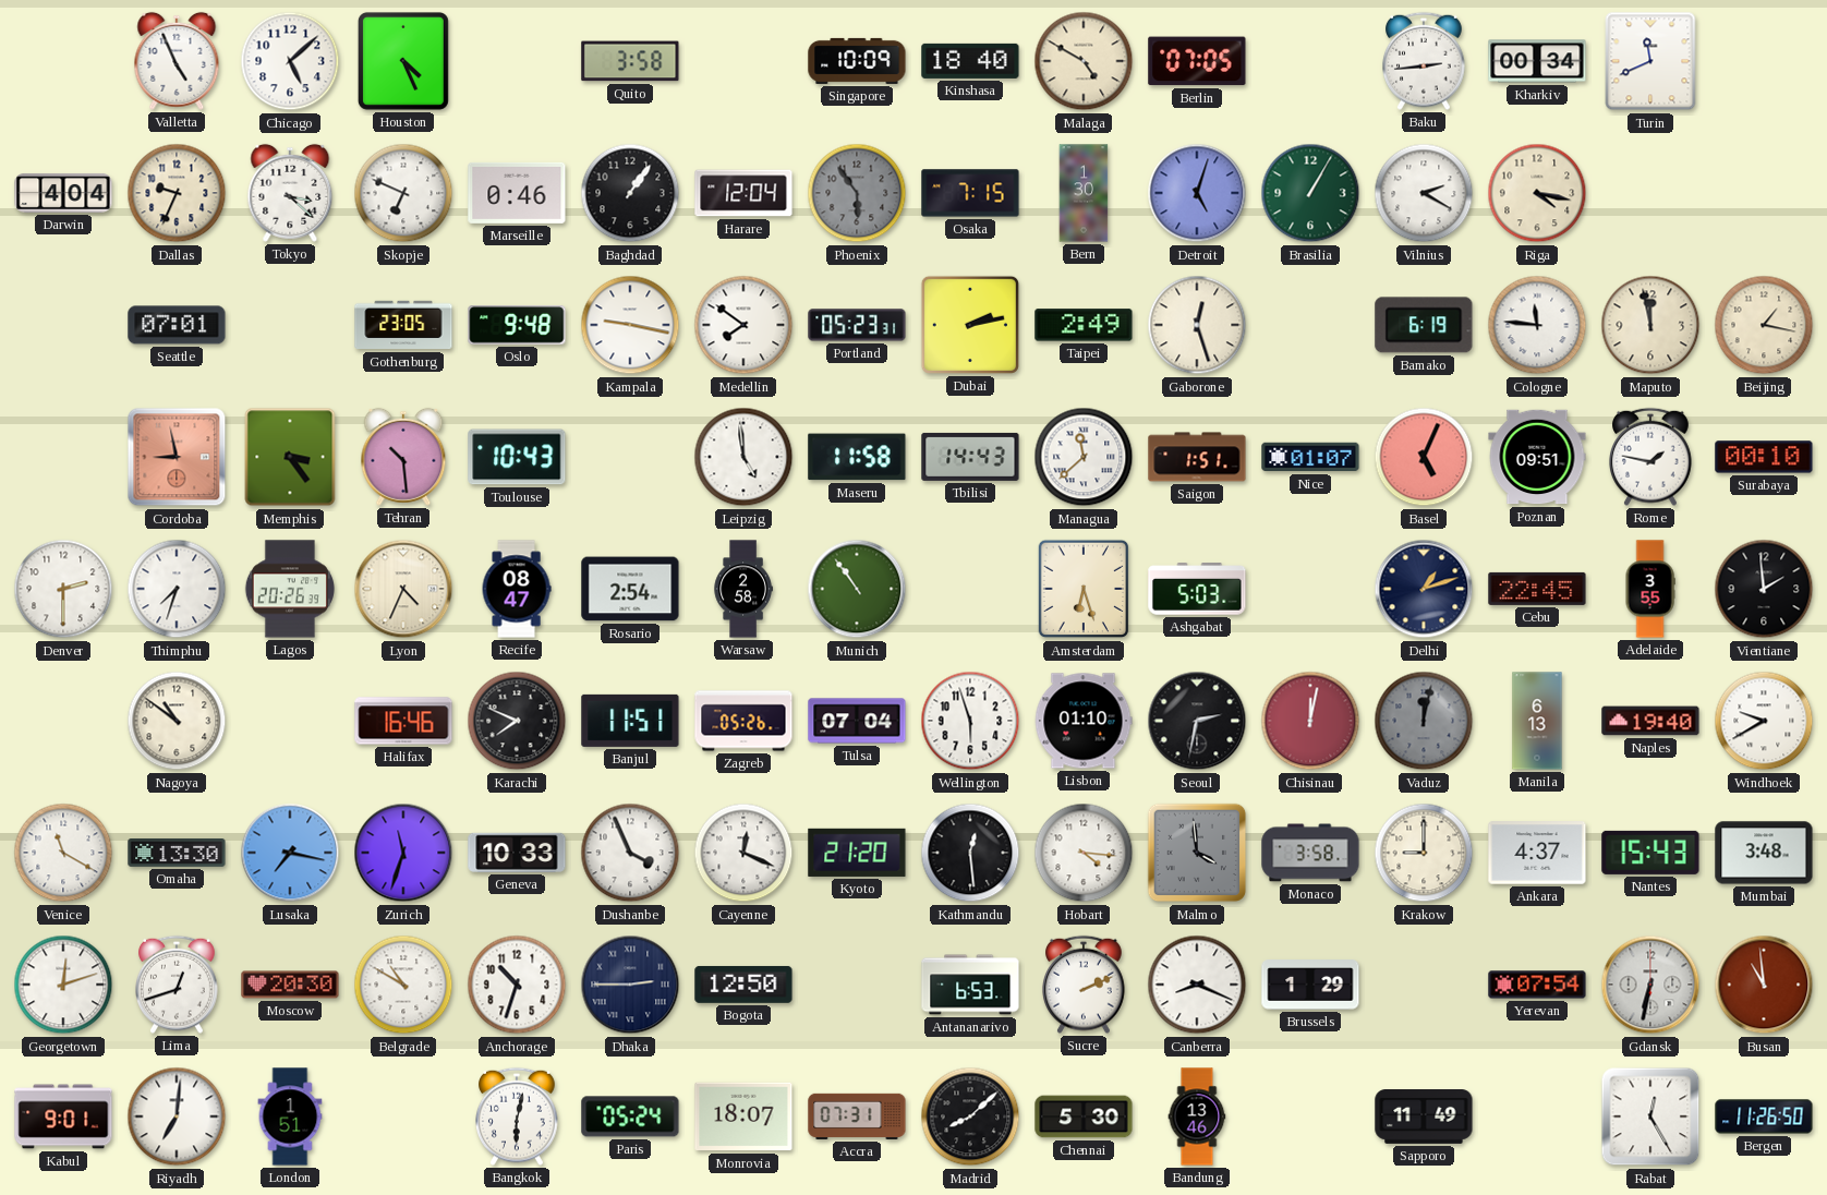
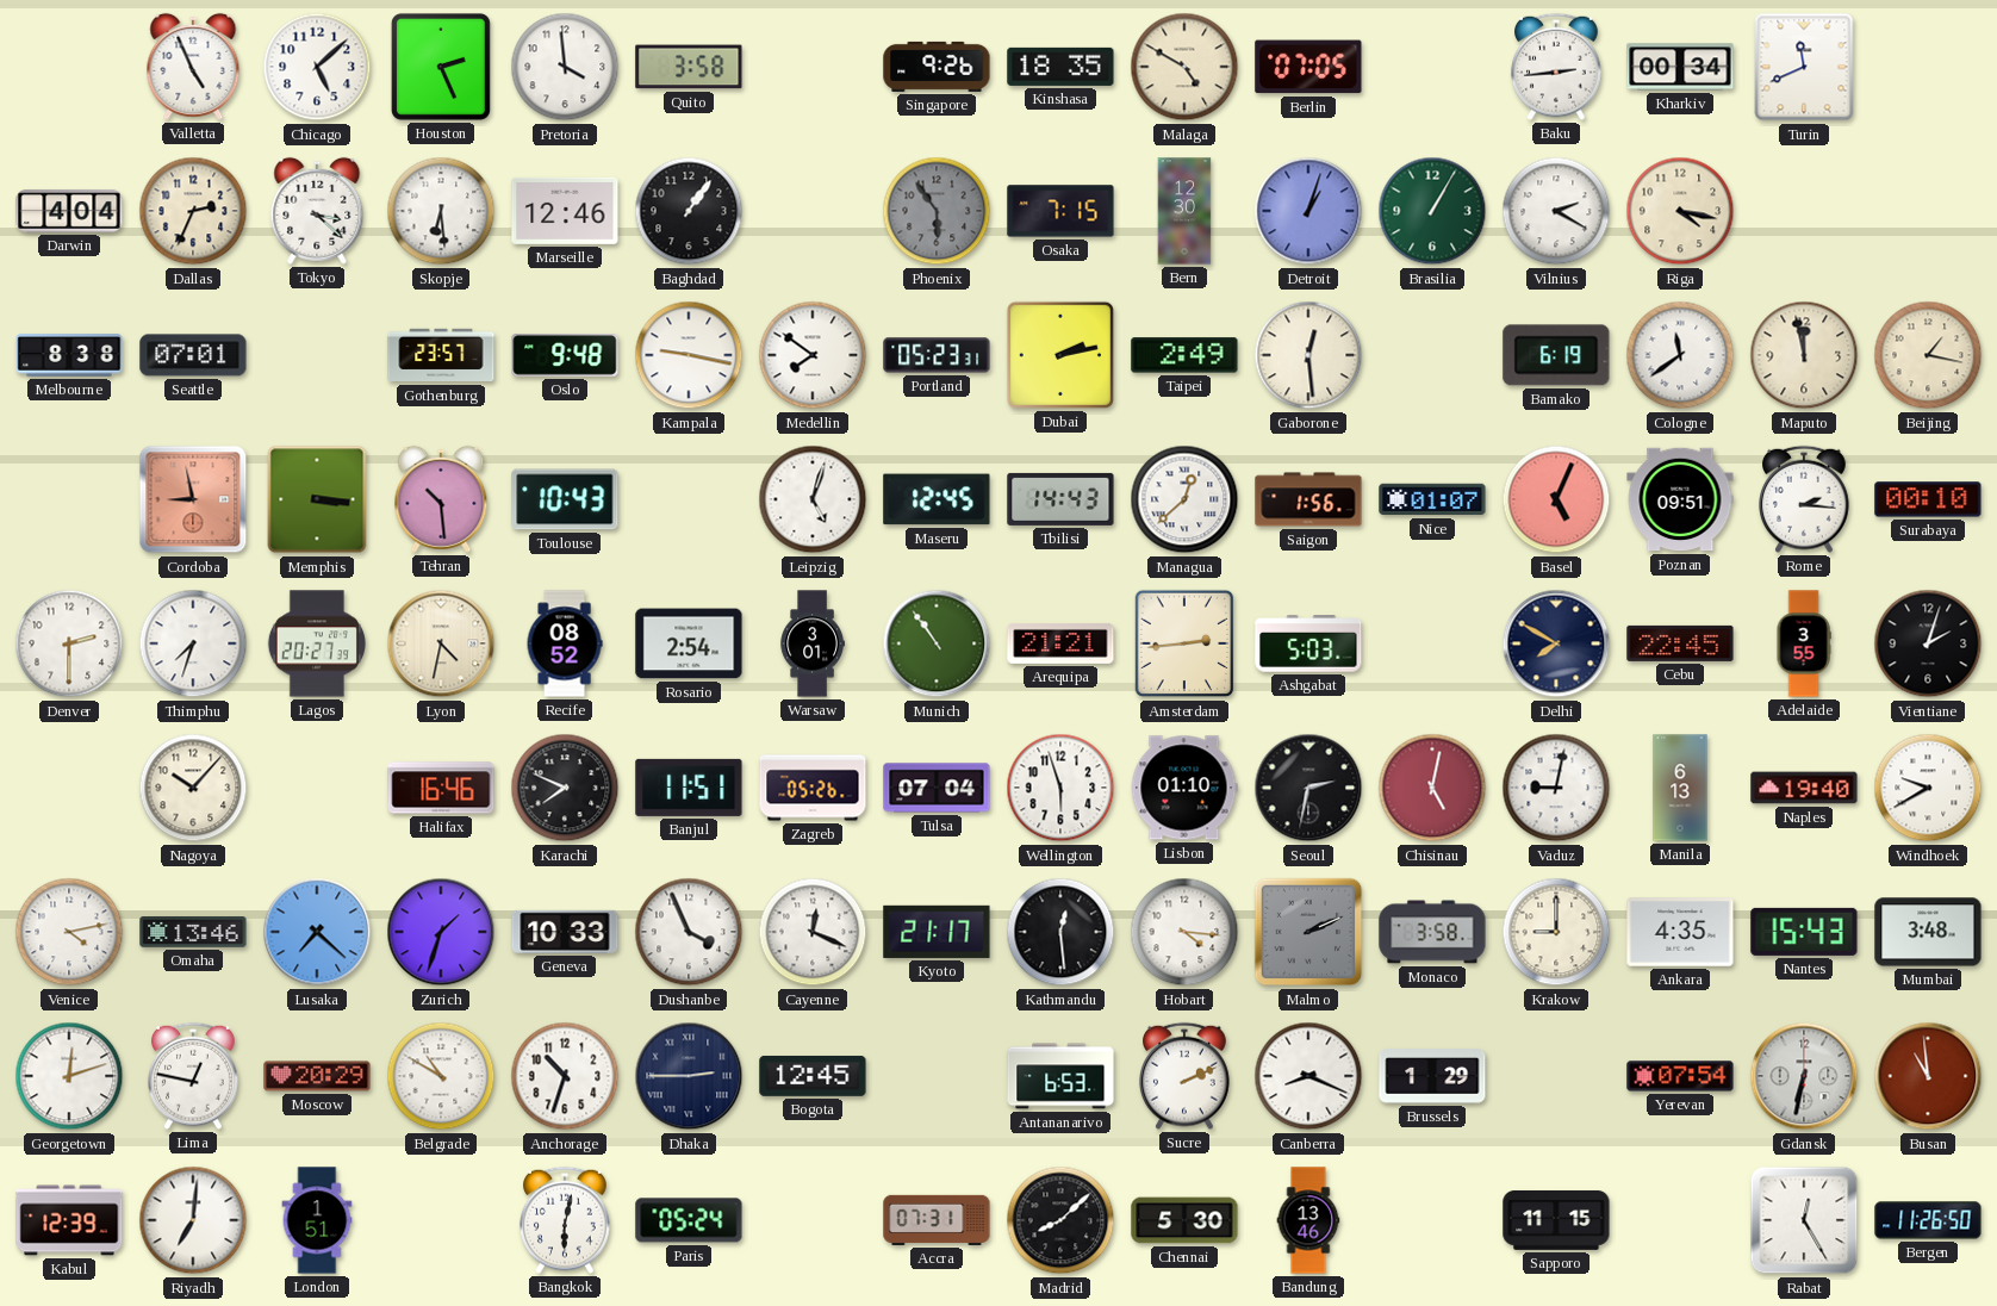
Houston: 4:26 -> 2:26
Pretoria: none -> 3:59
Singapore: 10:09 -> 9:26
Kinshasa: 18:40 -> 18:35
Dallas: 9:34 -> 2:34
Skopje: 6:49 -> 6:29
Marseille: 0:46 -> 12:46
Harare: 12:04 -> none
Bern: 1:30 -> 12:30
Detroit: 5:03 -> 1:03
Melbourne: none -> 8:38
Gothenburg: 23:05 -> 23:57
Gaborone: 12:27 -> 12:29
Cologne: 11:46 -> 11:39
Memphis: 3:24 -> 3:16
Leipzig: 4:59 -> 5:03
Maseru: 11:58 -> 12:45
Managua: 11:38 -> 12:38
Saigon: 1:51 -> 1:56
Rome: 1:47 -> 2:16
Lagos: 20:26 -> 20:27
Lyon: 4:34 -> 4:32
Recife: 08:47 -> 08:52
Warsaw: 2:58 -> 3:01
Arequipa: none -> 21:21
Amsterdam: 6:27 -> 2:44
Delhi: 1:12 -> 7:50
Vientiane: 1:59 -> 2:03
Nagoya: 10:51 -> 10:07
Chisinau: 12:02 -> 5:02
Vaduz: 12:02 -> 9:02
Vaduz dial: grey -> white
Venice: 11:20 -> 4:13
Omaha: 13:30 -> 13:46
Lusaka: 7:17 -> 7:22
Zurich: 11:33 -> 1:33
Kyoto: 21:20 -> 21:17
Malmo: 3:59 -> 2:11
Ankara: 4:37 -> 4:35
Lima: 12:42 -> 12:47
Moscow: 20:30 -> 20:29
Bogota: 12:50 -> 12:45
Kabul: 9:01 -> 12:39
Monrovia: 18:07 -> none
Sapporo: 11:49 -> 11:15
